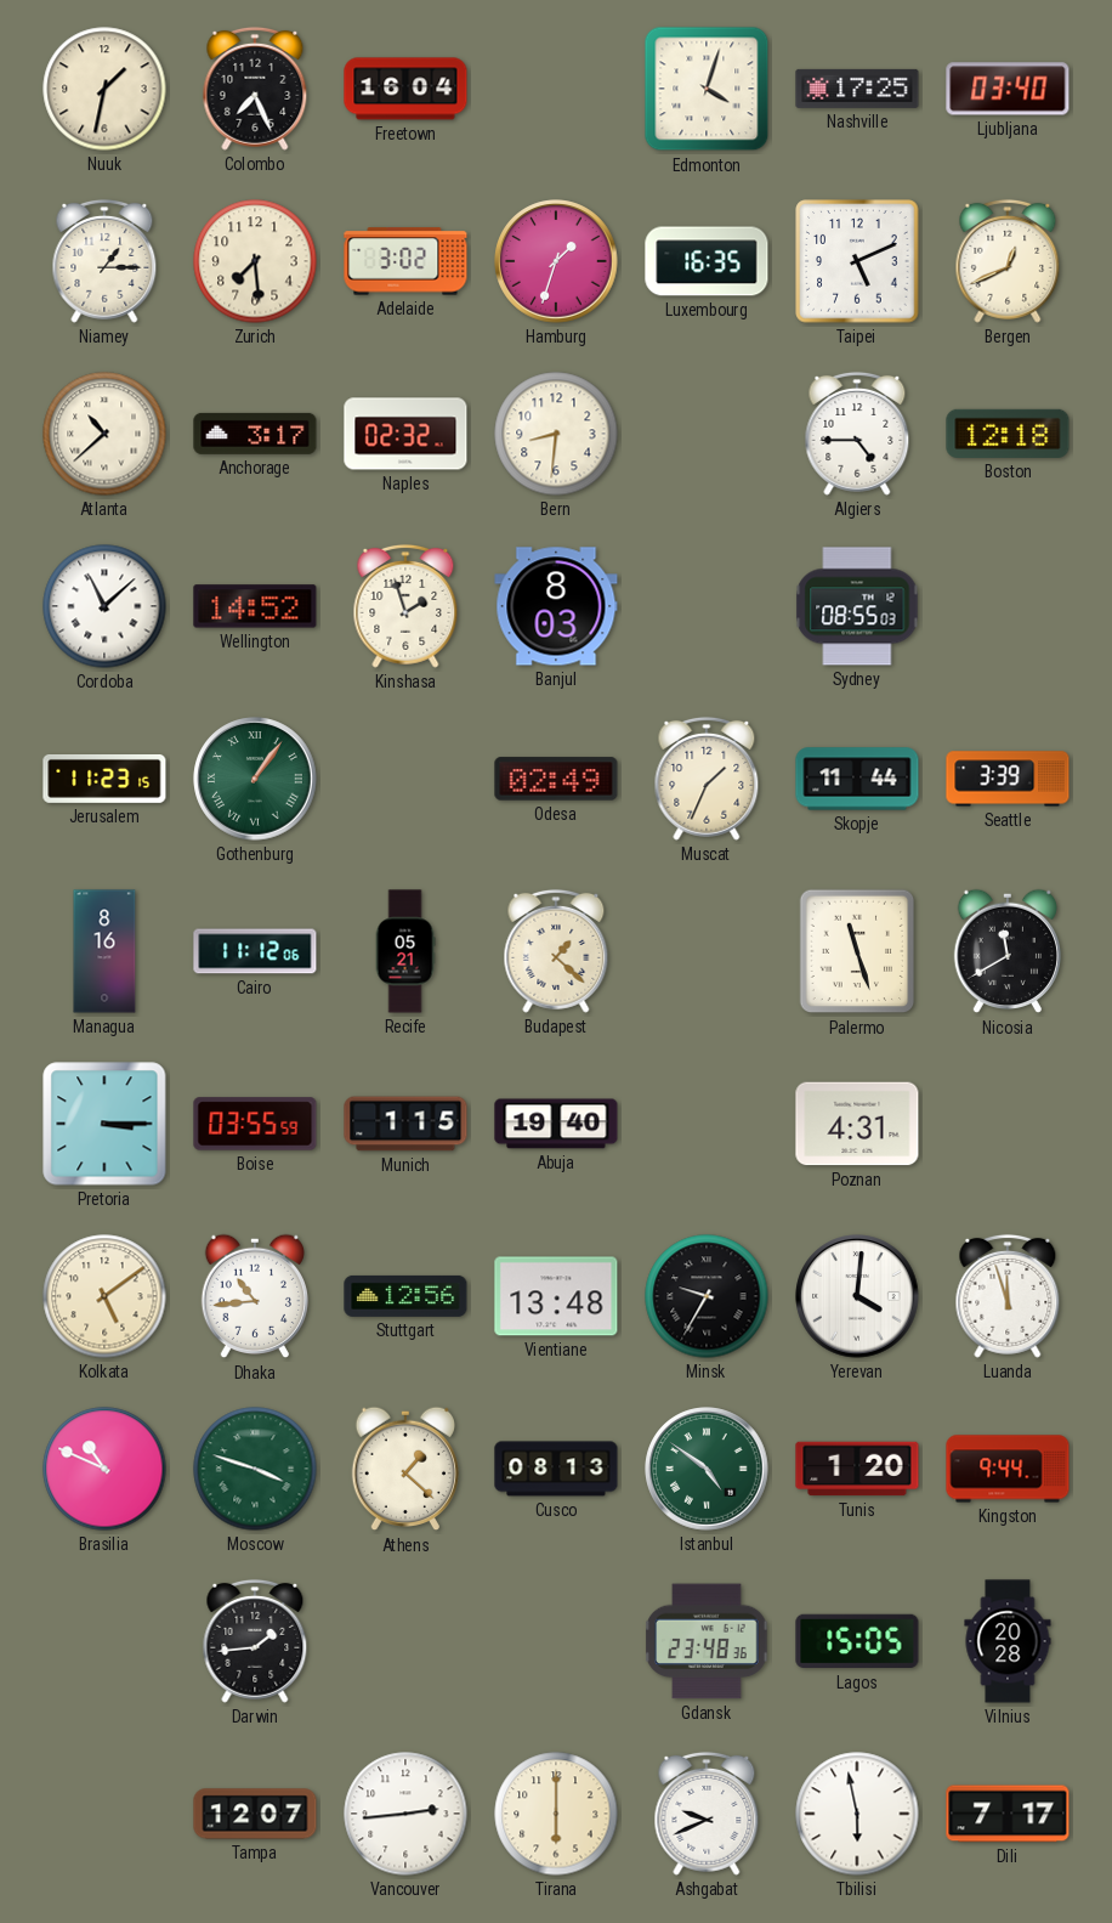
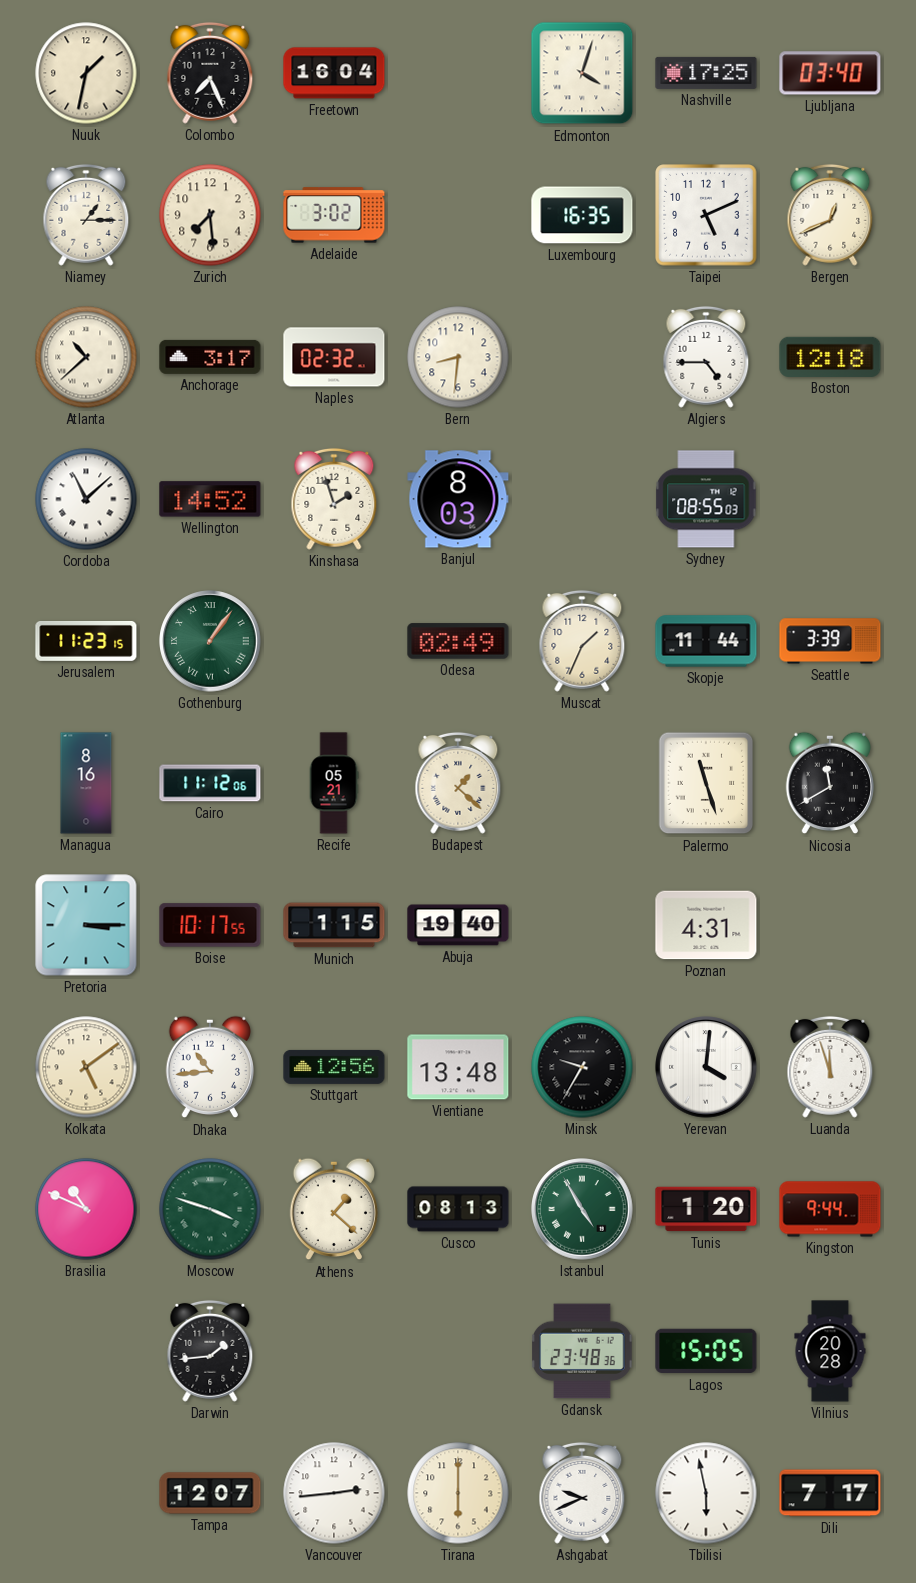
Hamburg: 1:33 -> none
Boise: 03:55 -> 10:17
Istanbul: 4:51 -> 4:55
